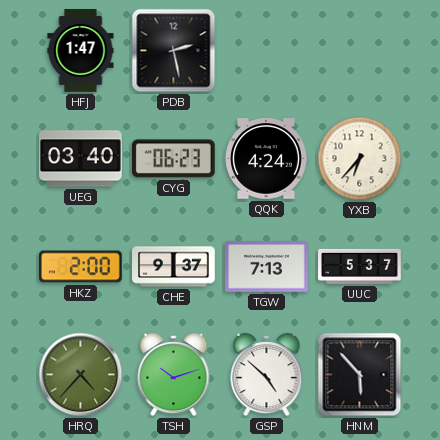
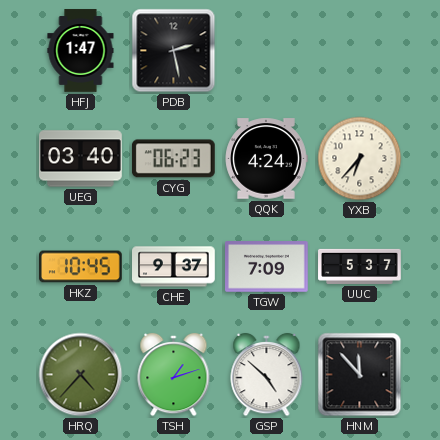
HKZ: 2:00 -> 10:45
TGW: 7:13 -> 7:09
TSH: 10:12 -> 1:12
HNM: 5:53 -> 11:53
